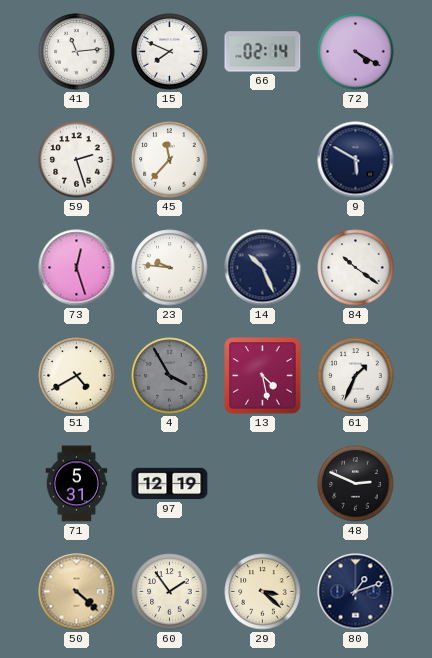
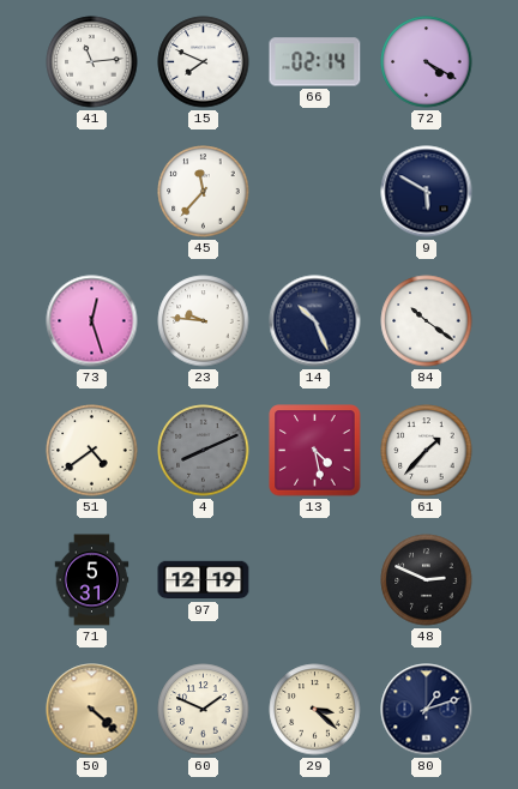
59: 2:27 -> none
51: 4:40 -> 4:39
4: 3:55 -> 8:11
61: 1:34 -> 1:37
60: 1:54 -> 1:49
